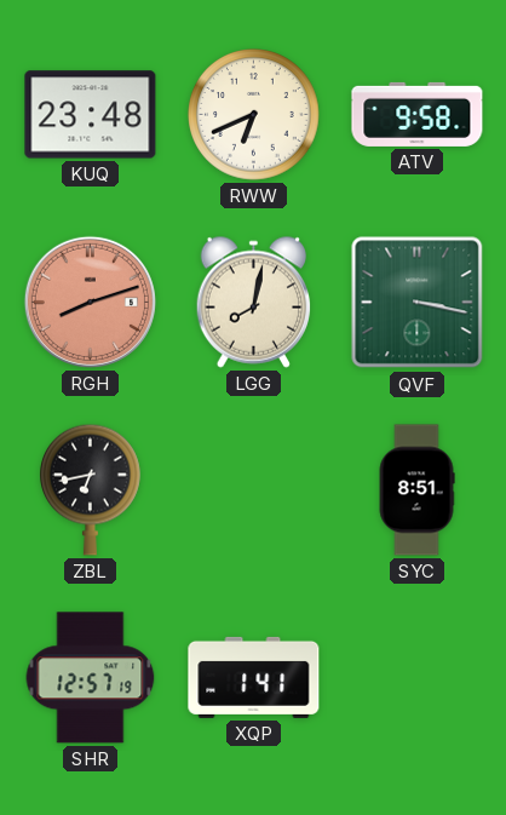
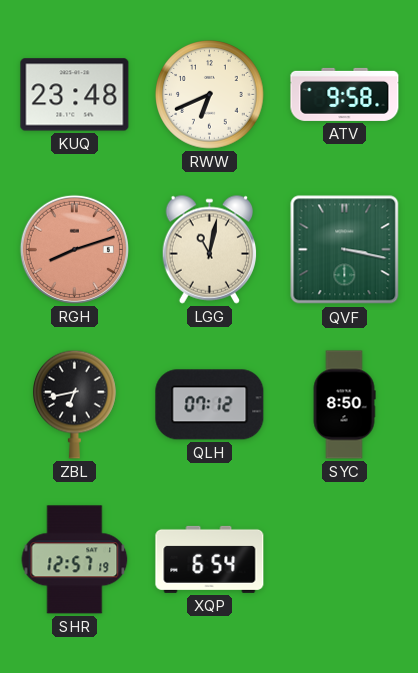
LGG: 8:02 -> 11:02
QLH: none -> 07:12
SYC: 8:51 -> 8:50
XQP: 1:41 -> 6:54
